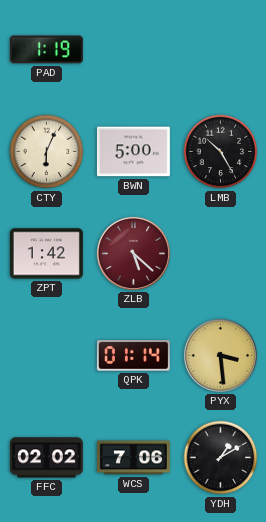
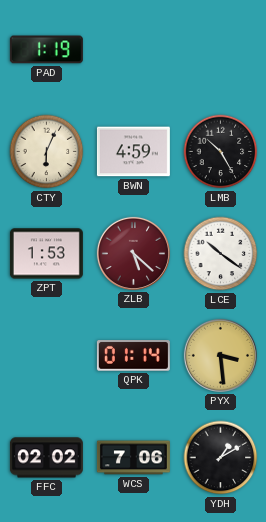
BWN: 5:00 -> 4:59
ZPT: 1:42 -> 1:53
LCE: none -> 10:21
